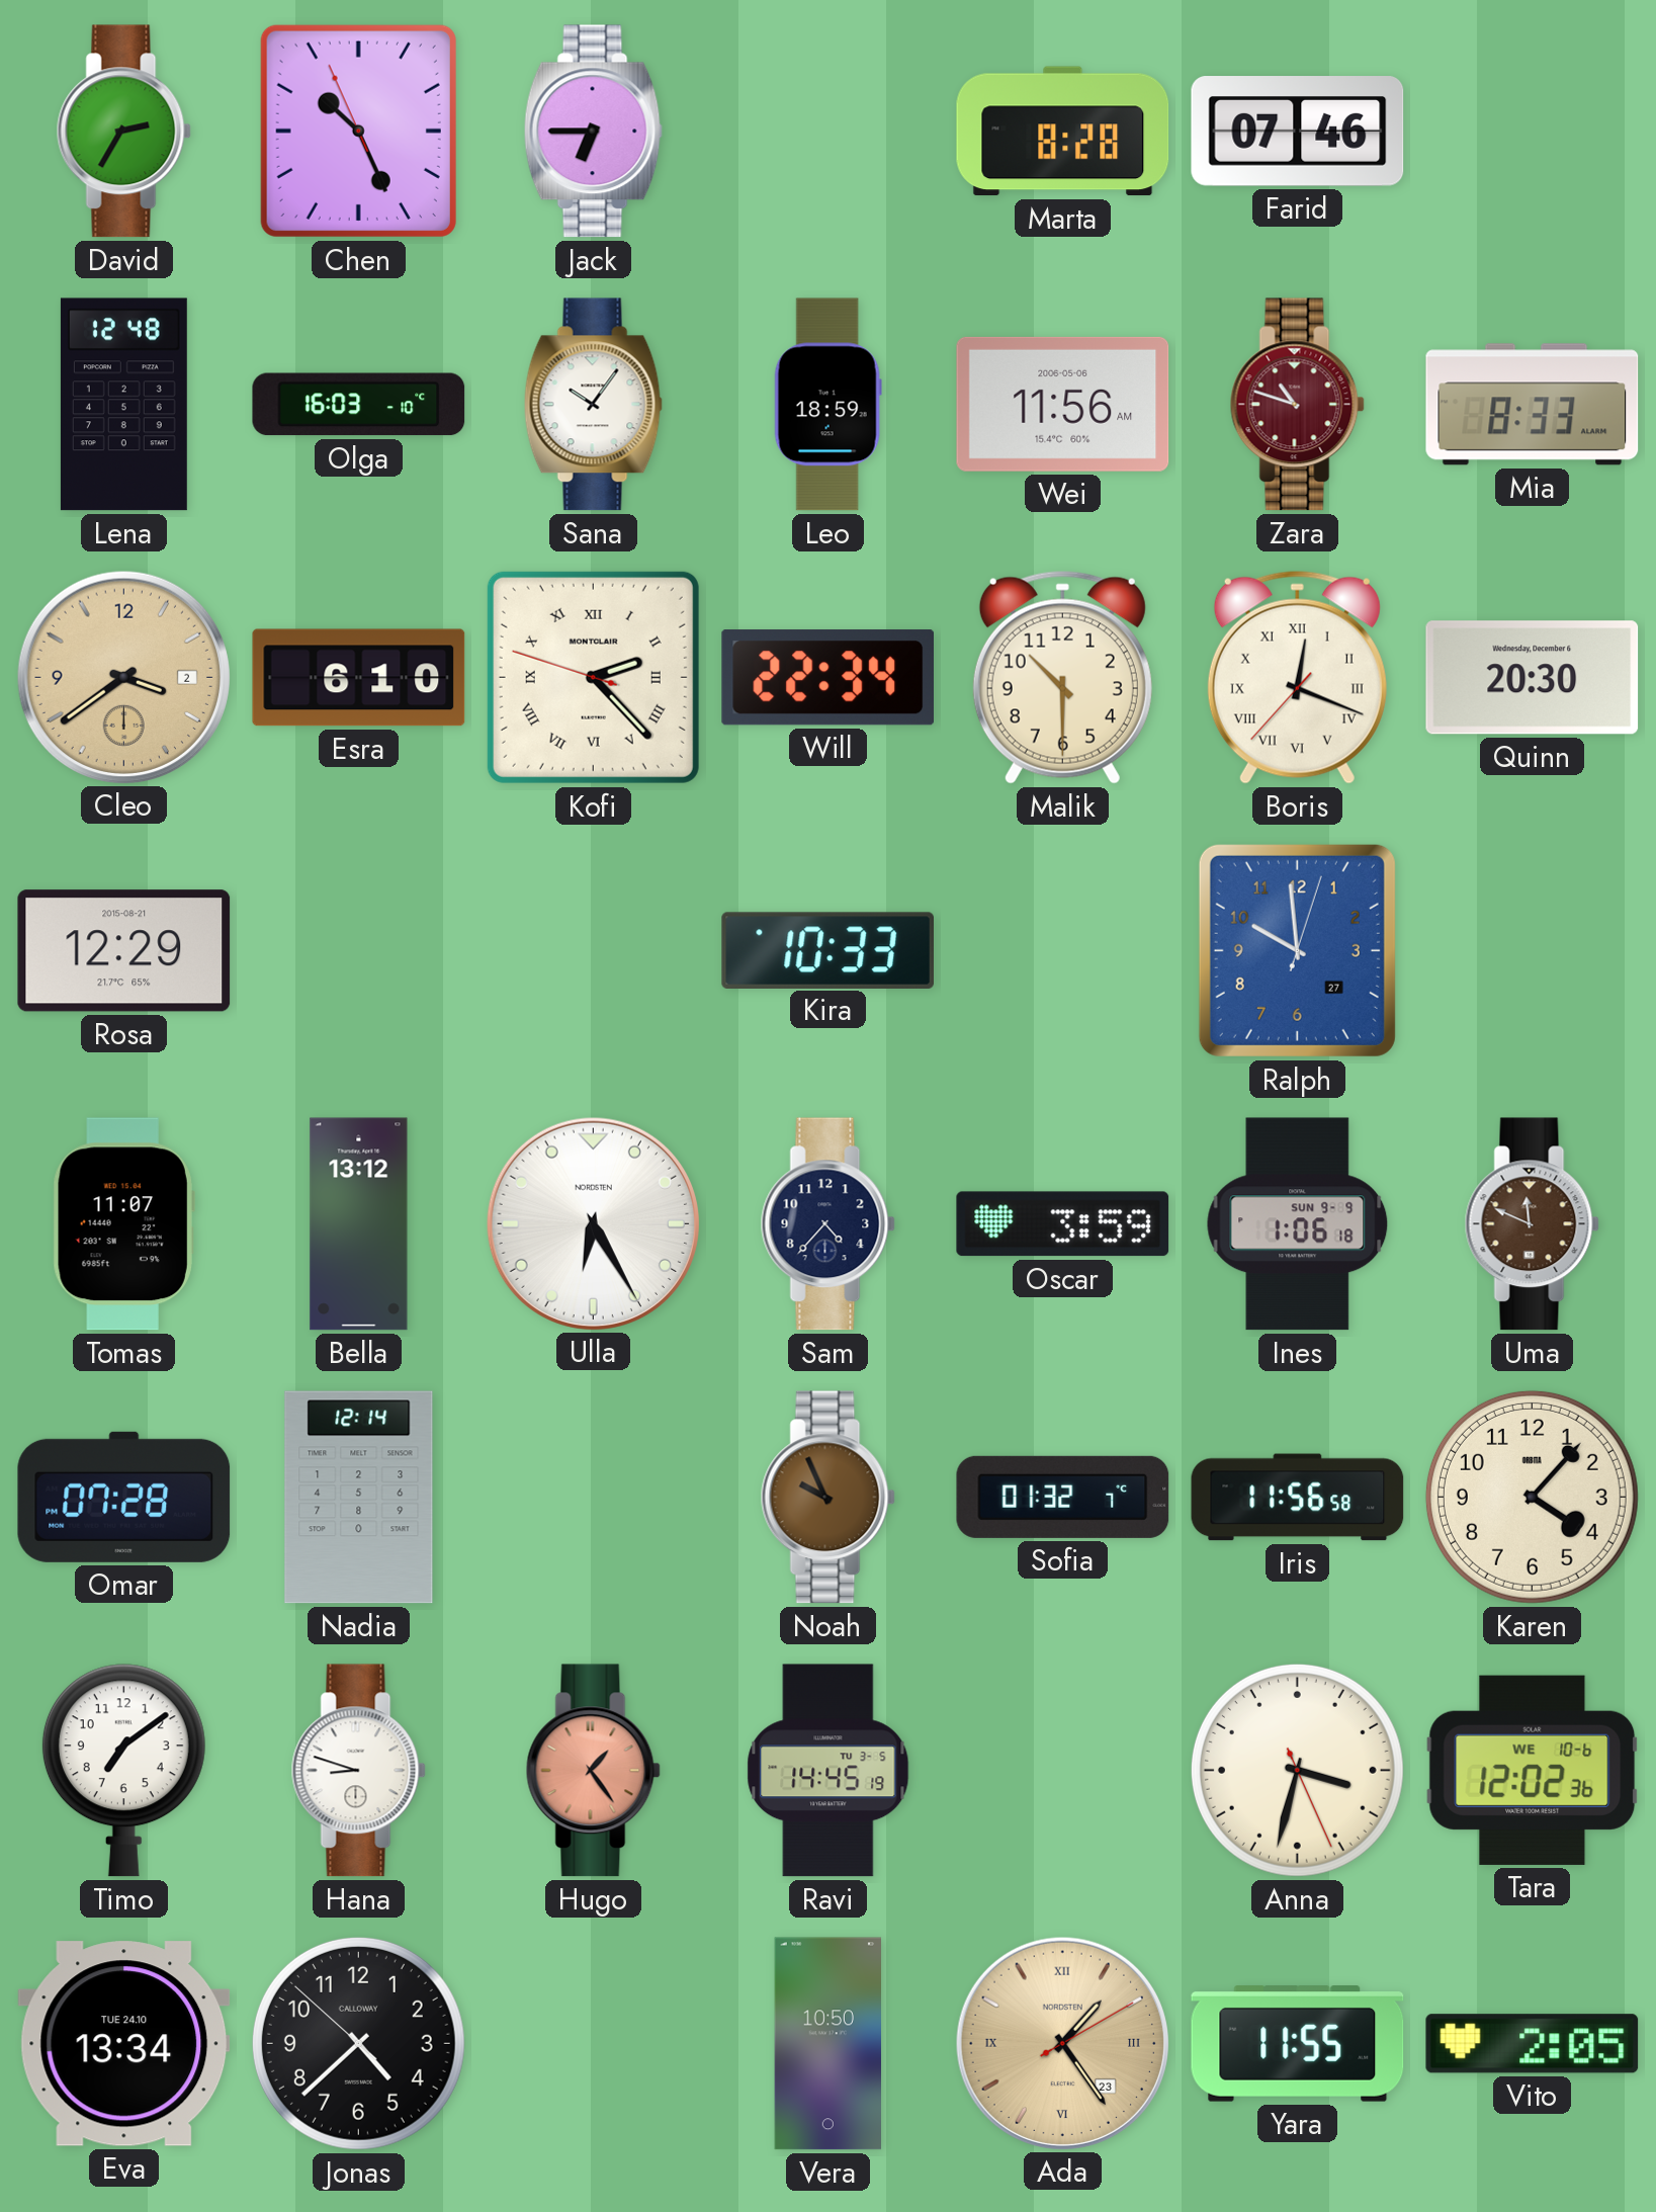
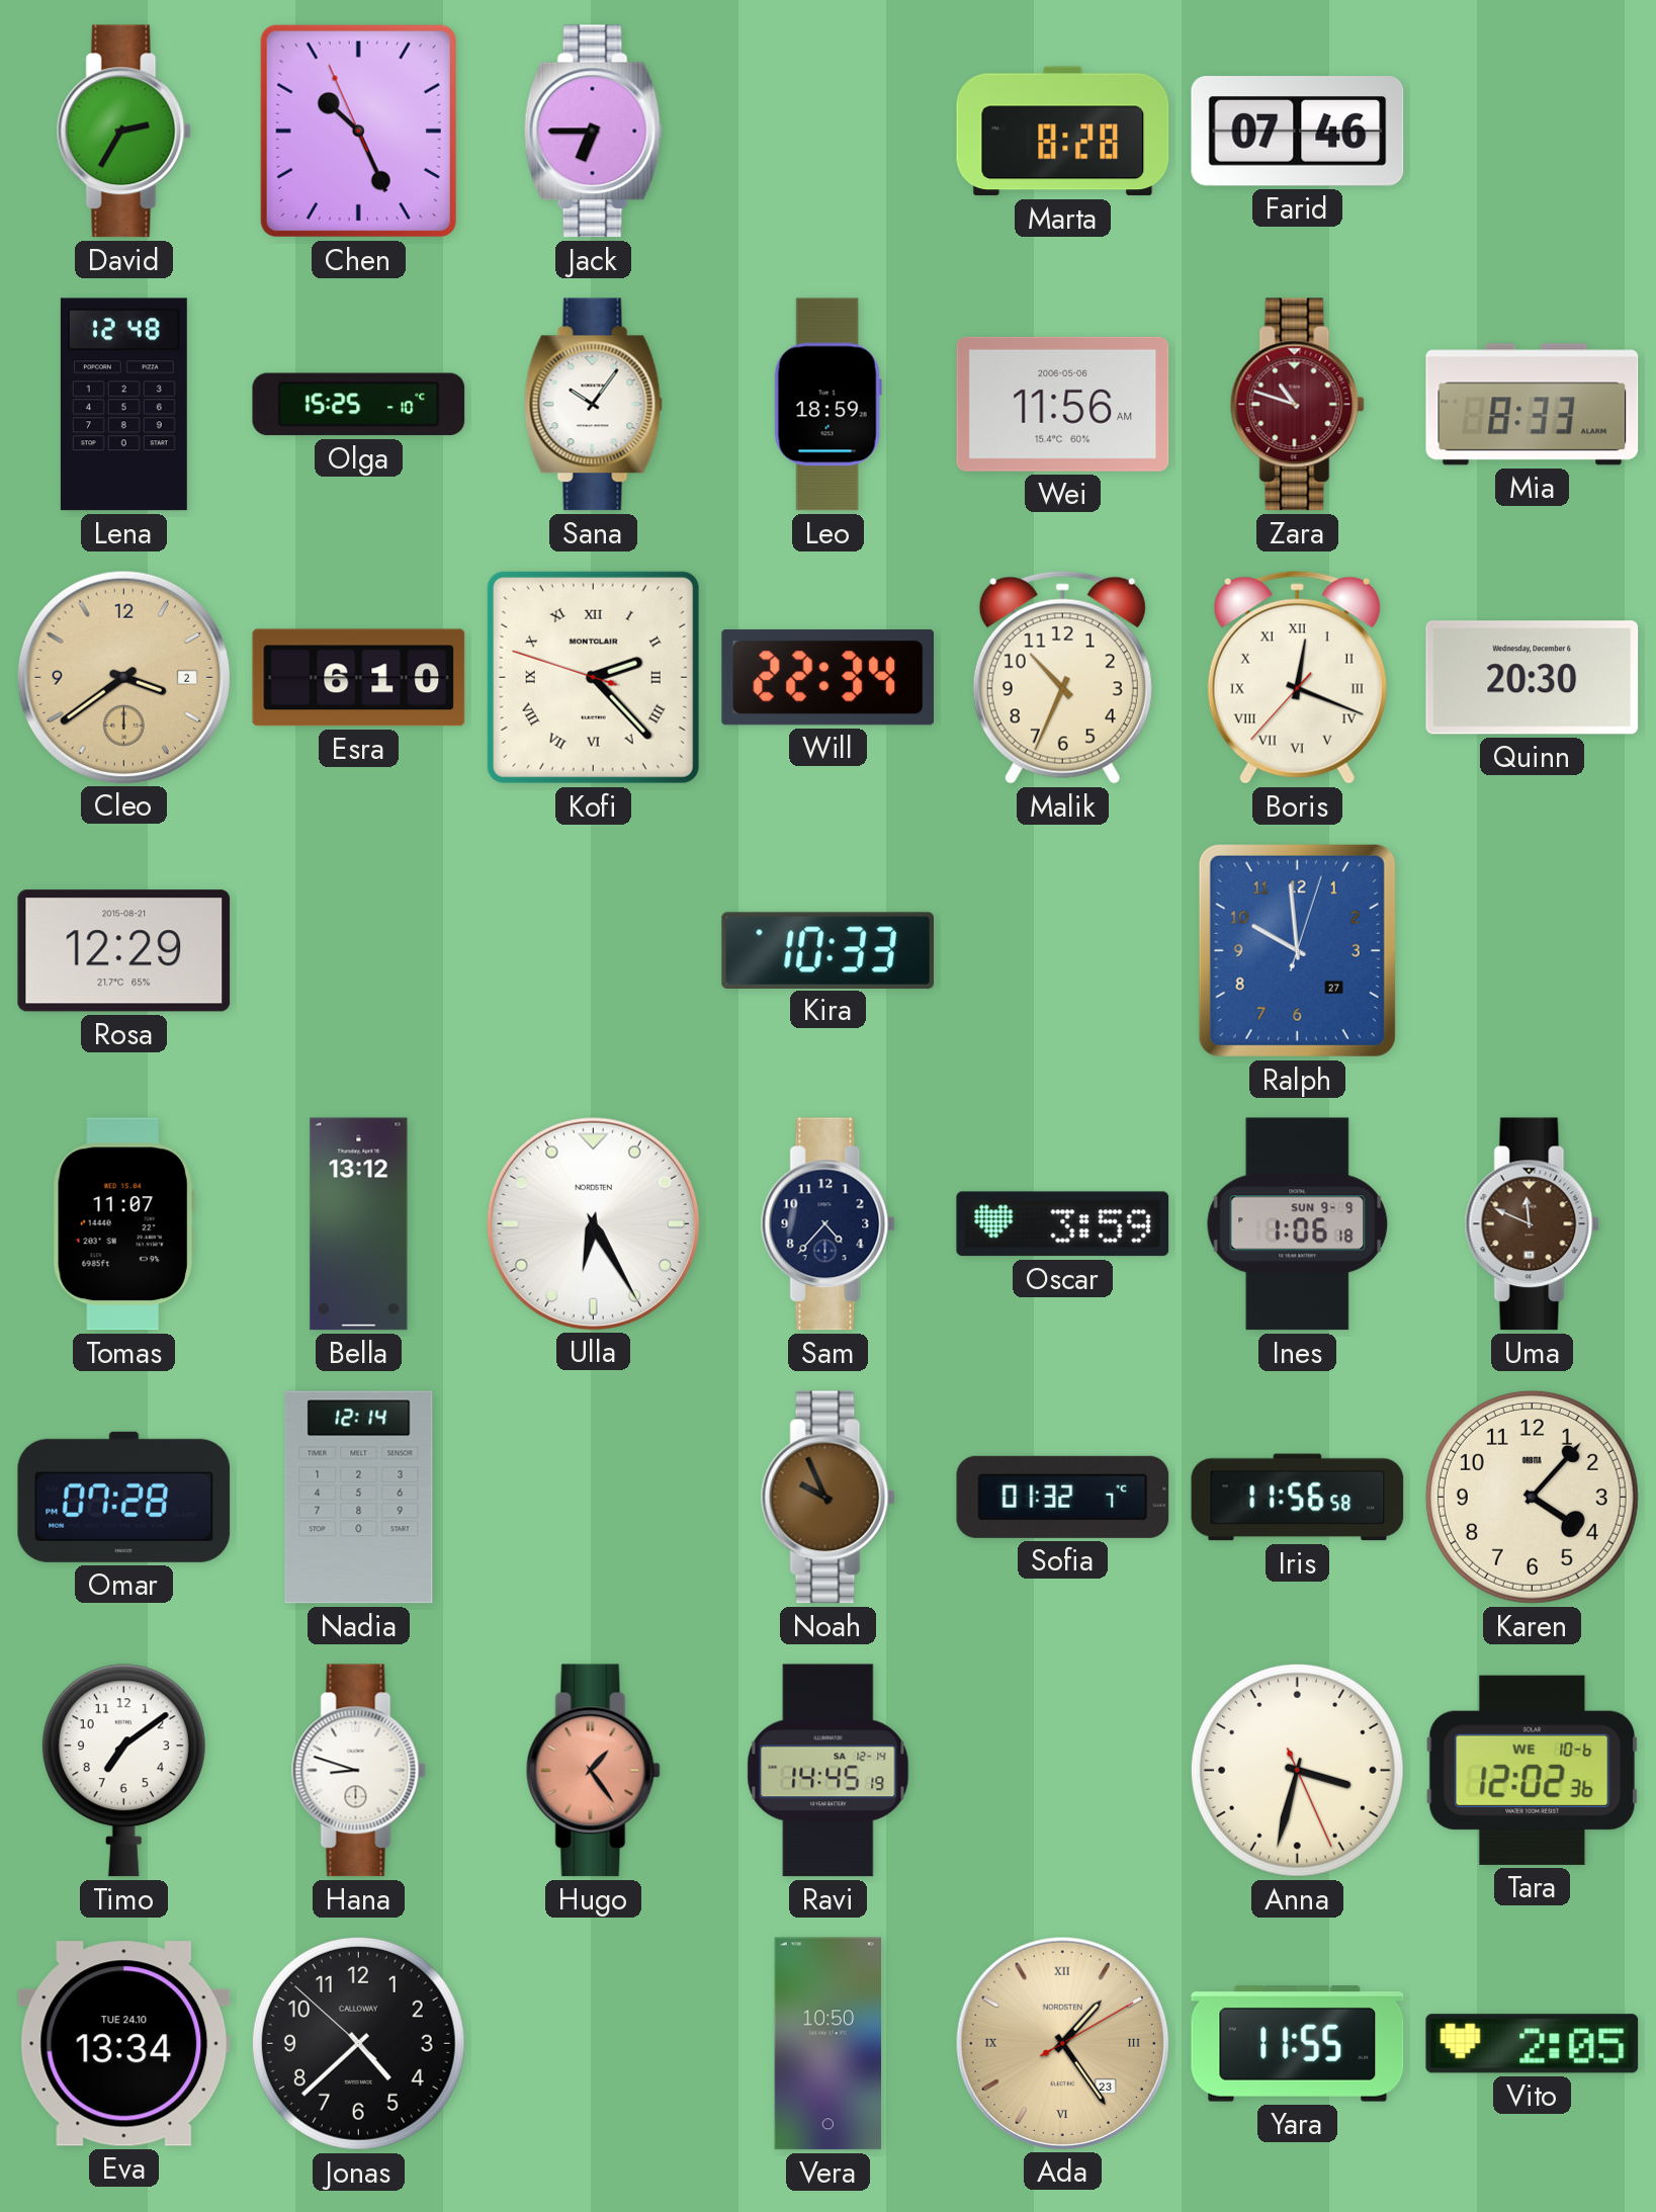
Olga: 16:03 -> 15:25
Malik: 10:30 -> 10:34
Ravi date: TU 3-5 -> SA 12-14
